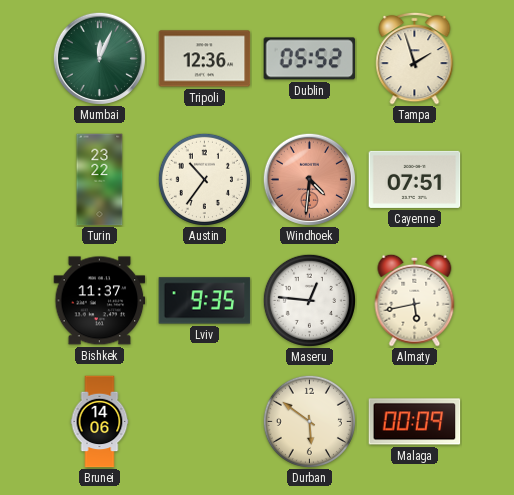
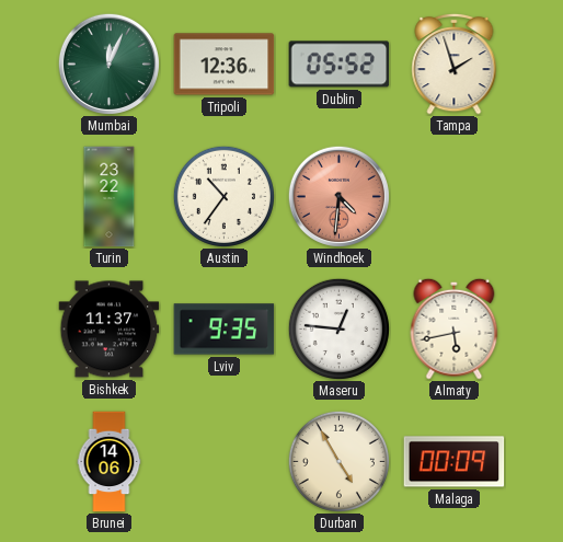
Cayenne: 07:51 -> none
Durban: 5:51 -> 4:55
